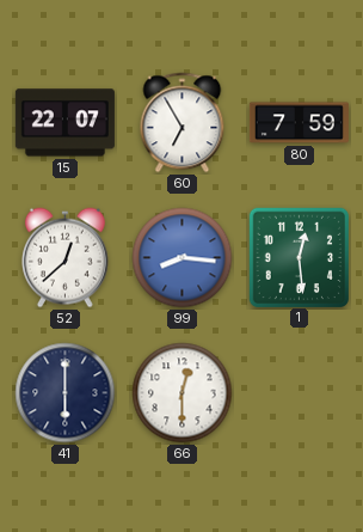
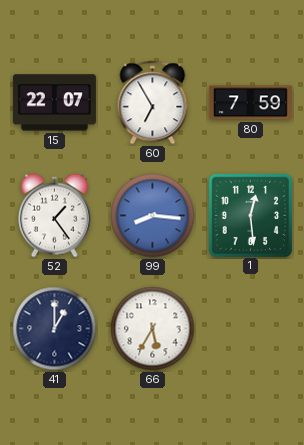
52: 12:38 -> 1:24
41: 6:00 -> 1:00
66: 12:30 -> 5:35
